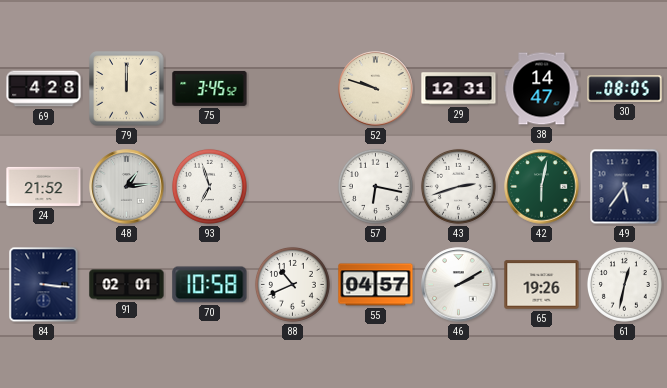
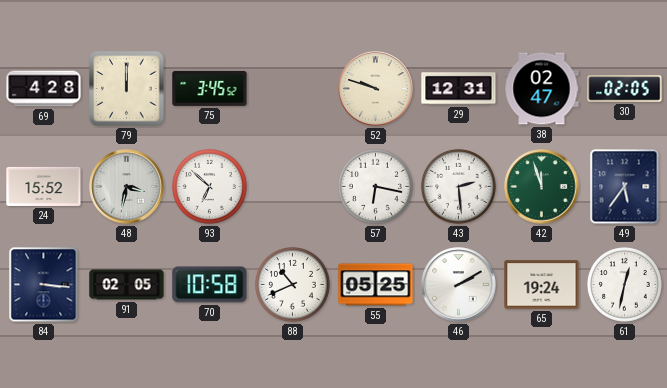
38: 14:47 -> 02:47
30: 08:05 -> 02:05
24: 21:52 -> 15:52
48: 1:14 -> 3:32
93: 6:57 -> 6:52
43: 2:42 -> 2:29
42: 6:02 -> 11:57
91: 02:01 -> 02:05
55: 04:57 -> 05:25
65: 19:26 -> 19:24
